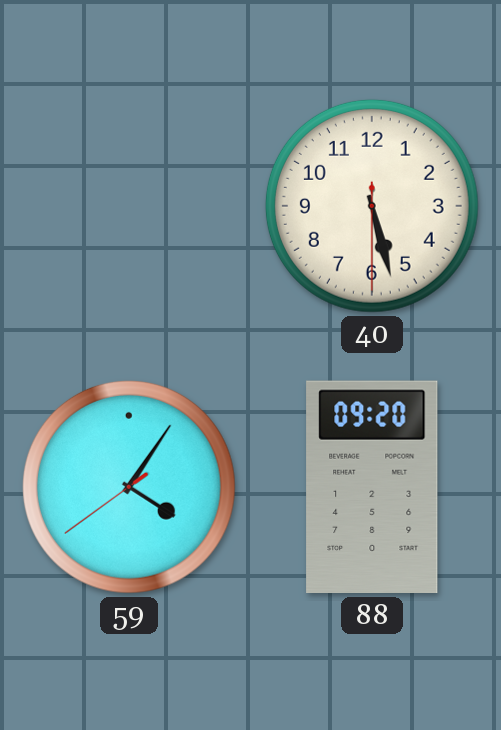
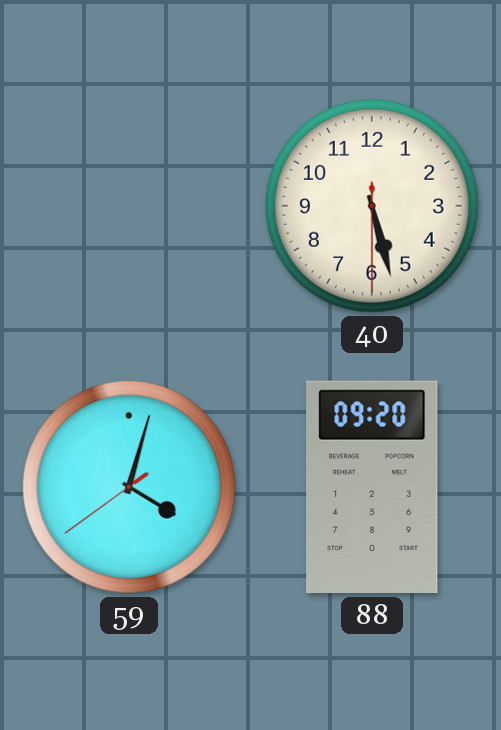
59: 4:05 -> 4:02
